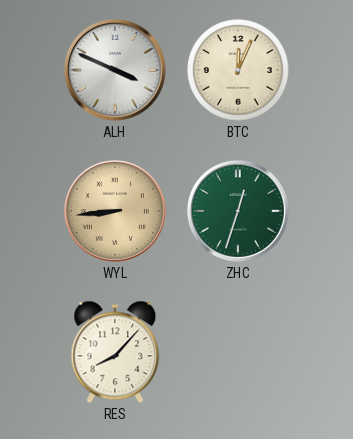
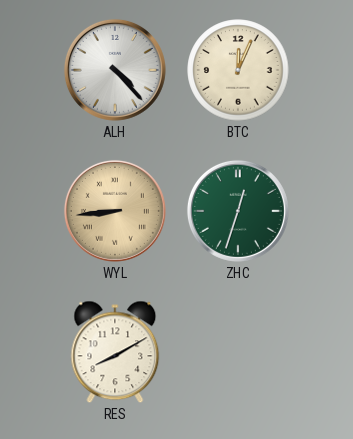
ALH: 3:49 -> 4:23
RES: 8:07 -> 8:10
